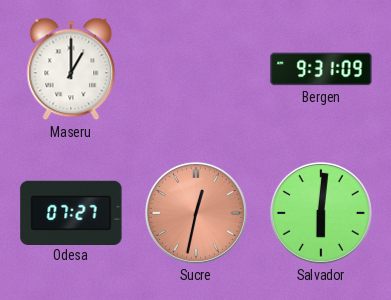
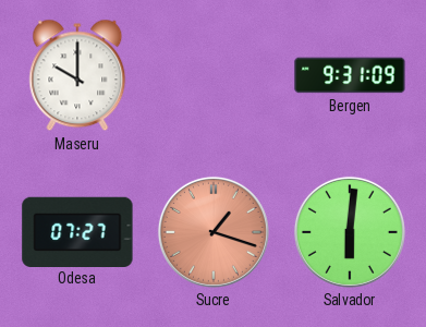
Maseru: 1:00 -> 10:00
Sucre: 12:32 -> 1:18
